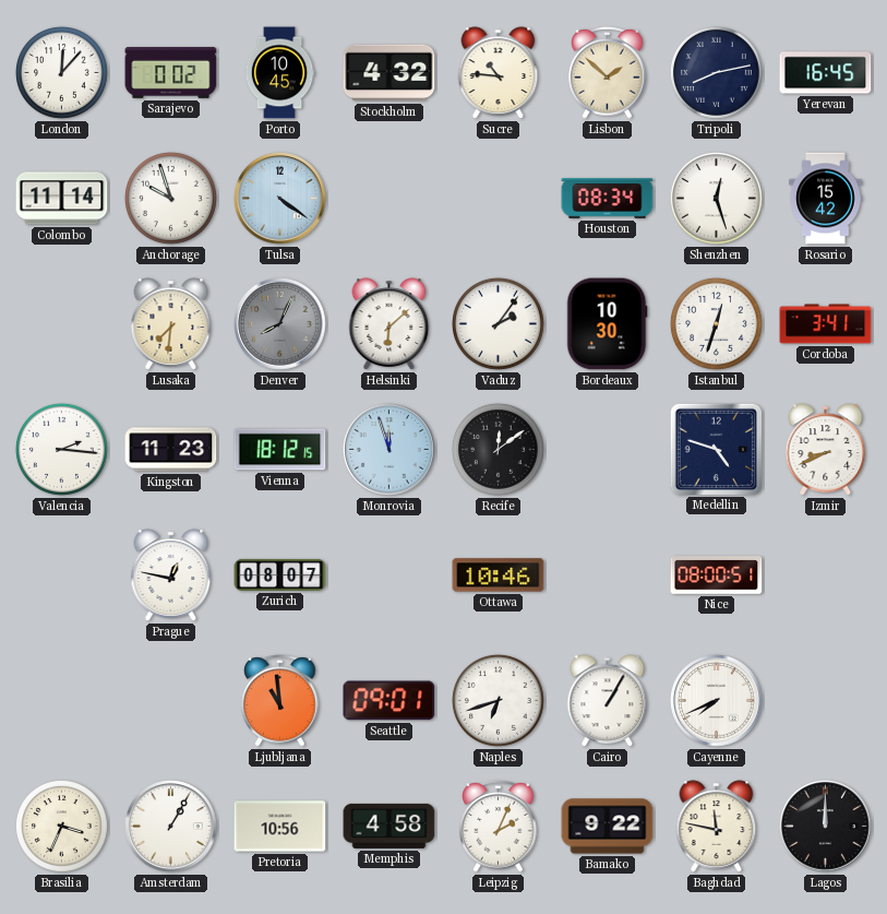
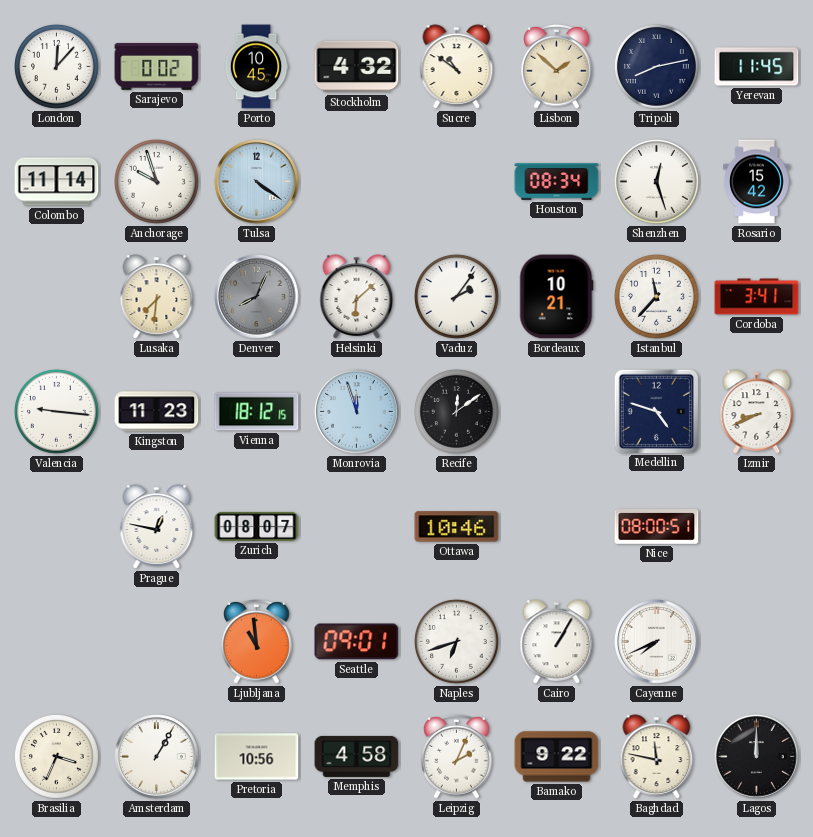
Sucre: 10:46 -> 10:51
Yerevan: 16:45 -> 11:45
Bordeaux: 10:30 -> 10:21
Istanbul: 12:33 -> 11:37
Valencia: 2:16 -> 9:16
